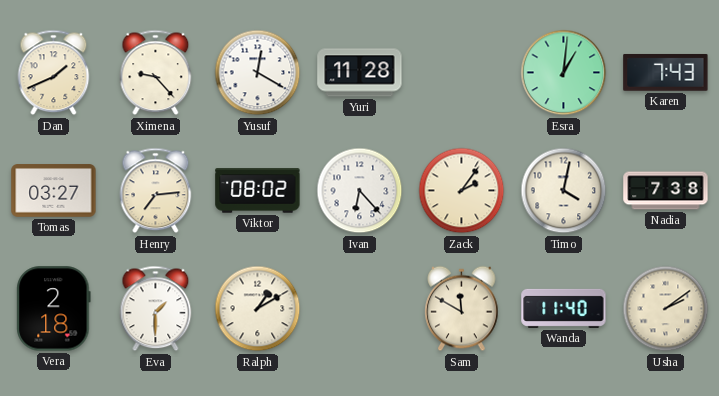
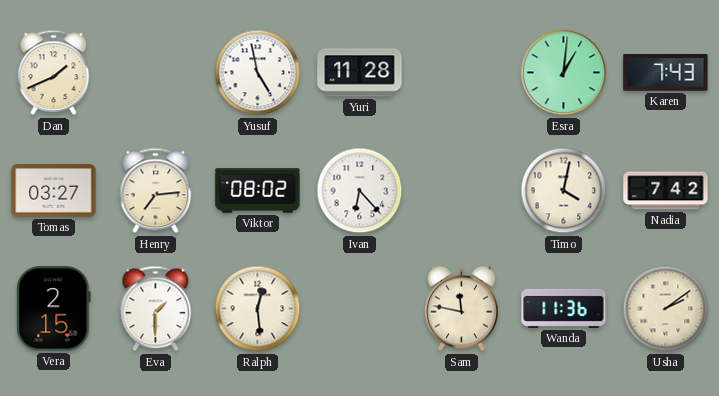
Ximena: 9:23 -> none
Yusuf: 12:20 -> 4:58
Zack: 2:06 -> none
Nadia: 7:38 -> 7:42
Vera: 2:18 -> 2:15
Ralph: 1:10 -> 12:29
Sam: 11:50 -> 11:47
Wanda: 11:40 -> 11:36
